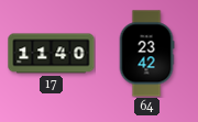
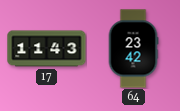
17: 11:40 -> 11:43
